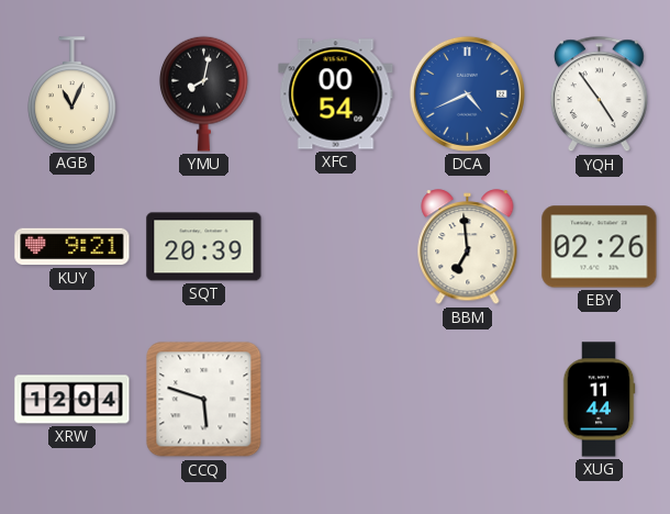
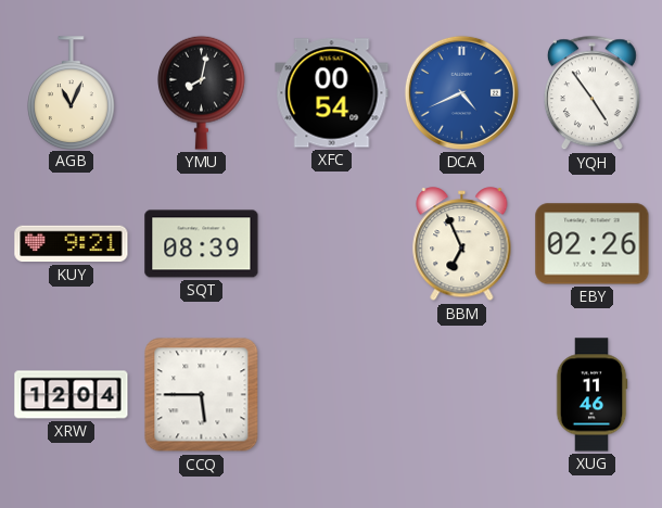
SQT: 20:39 -> 08:39
BBM: 6:59 -> 6:56
CCQ: 5:48 -> 5:45
XUG: 11:44 -> 11:46
